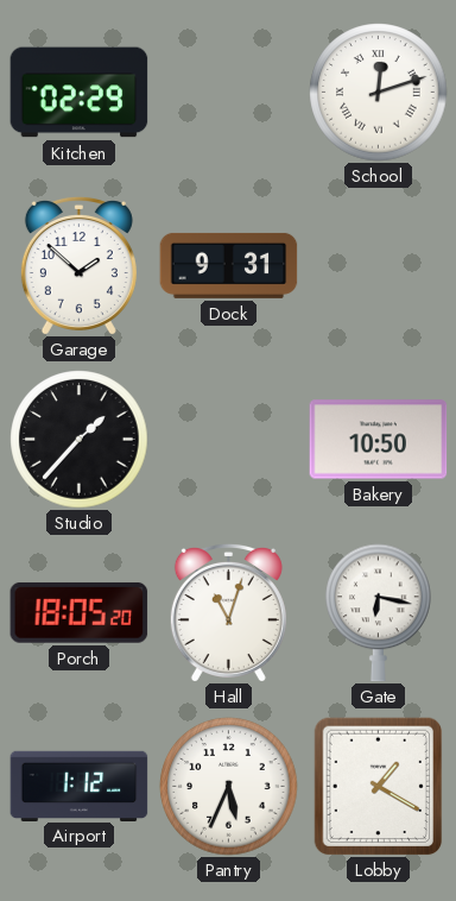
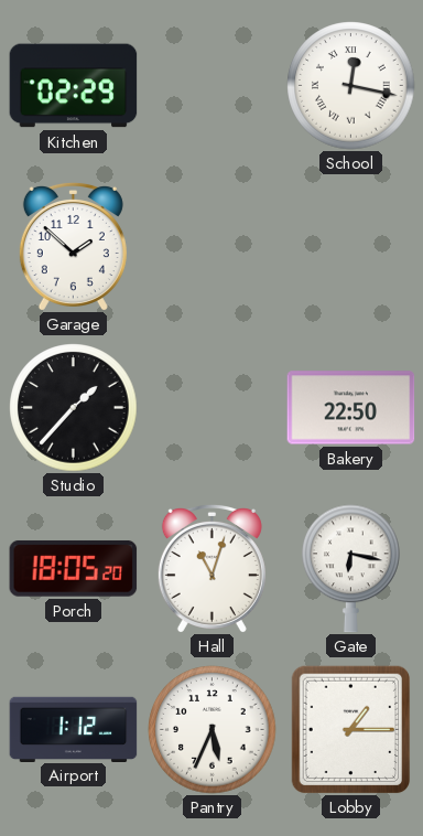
School: 12:12 -> 12:17
Dock: 9:31 -> none
Bakery: 10:50 -> 22:50
Lobby: 1:20 -> 1:15
